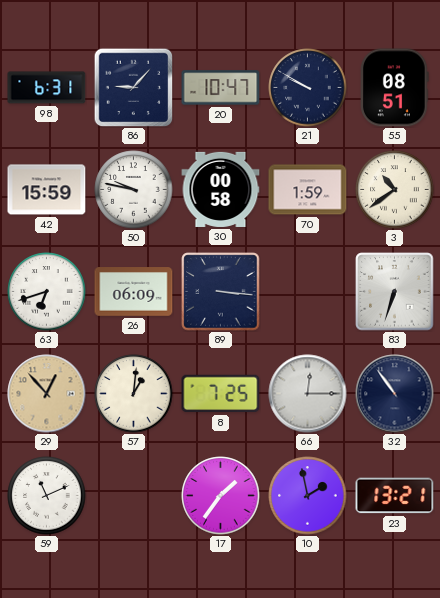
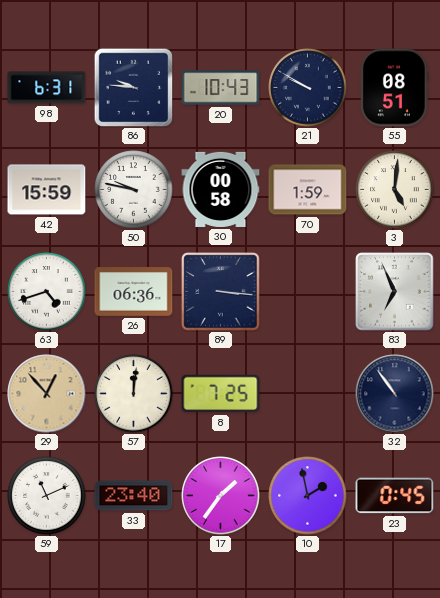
86: 9:07 -> 9:46
20: 10:47 -> 10:43
3: 10:39 -> 5:01
63: 6:42 -> 4:42
26: 06:09 -> 06:36
83: 6:33 -> 6:56
57: 1:01 -> 12:01
66: 12:15 -> none
33: none -> 23:40
23: 13:21 -> 0:45
